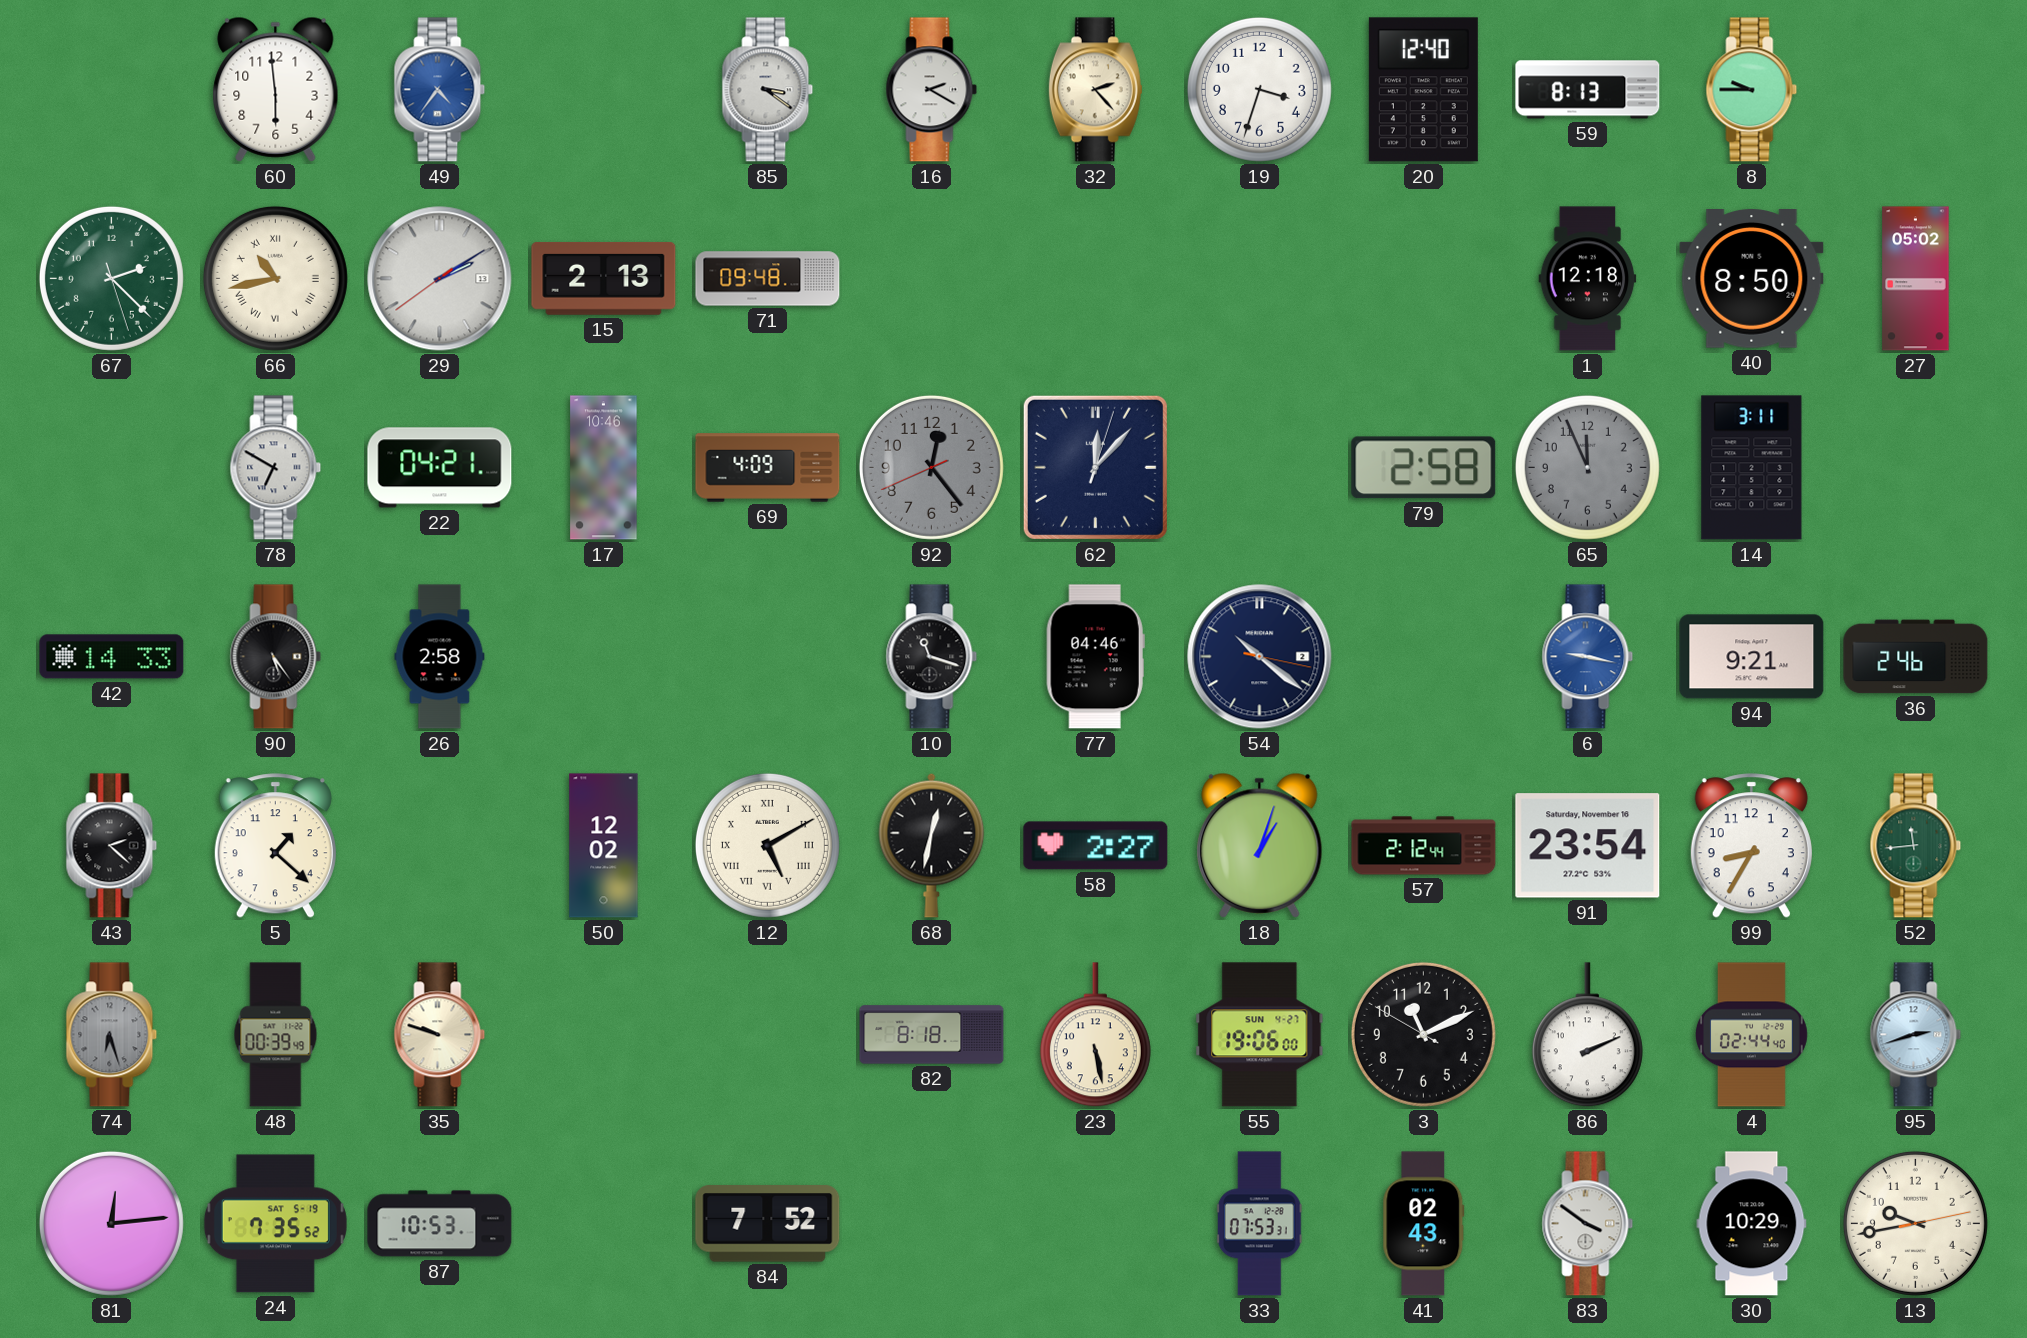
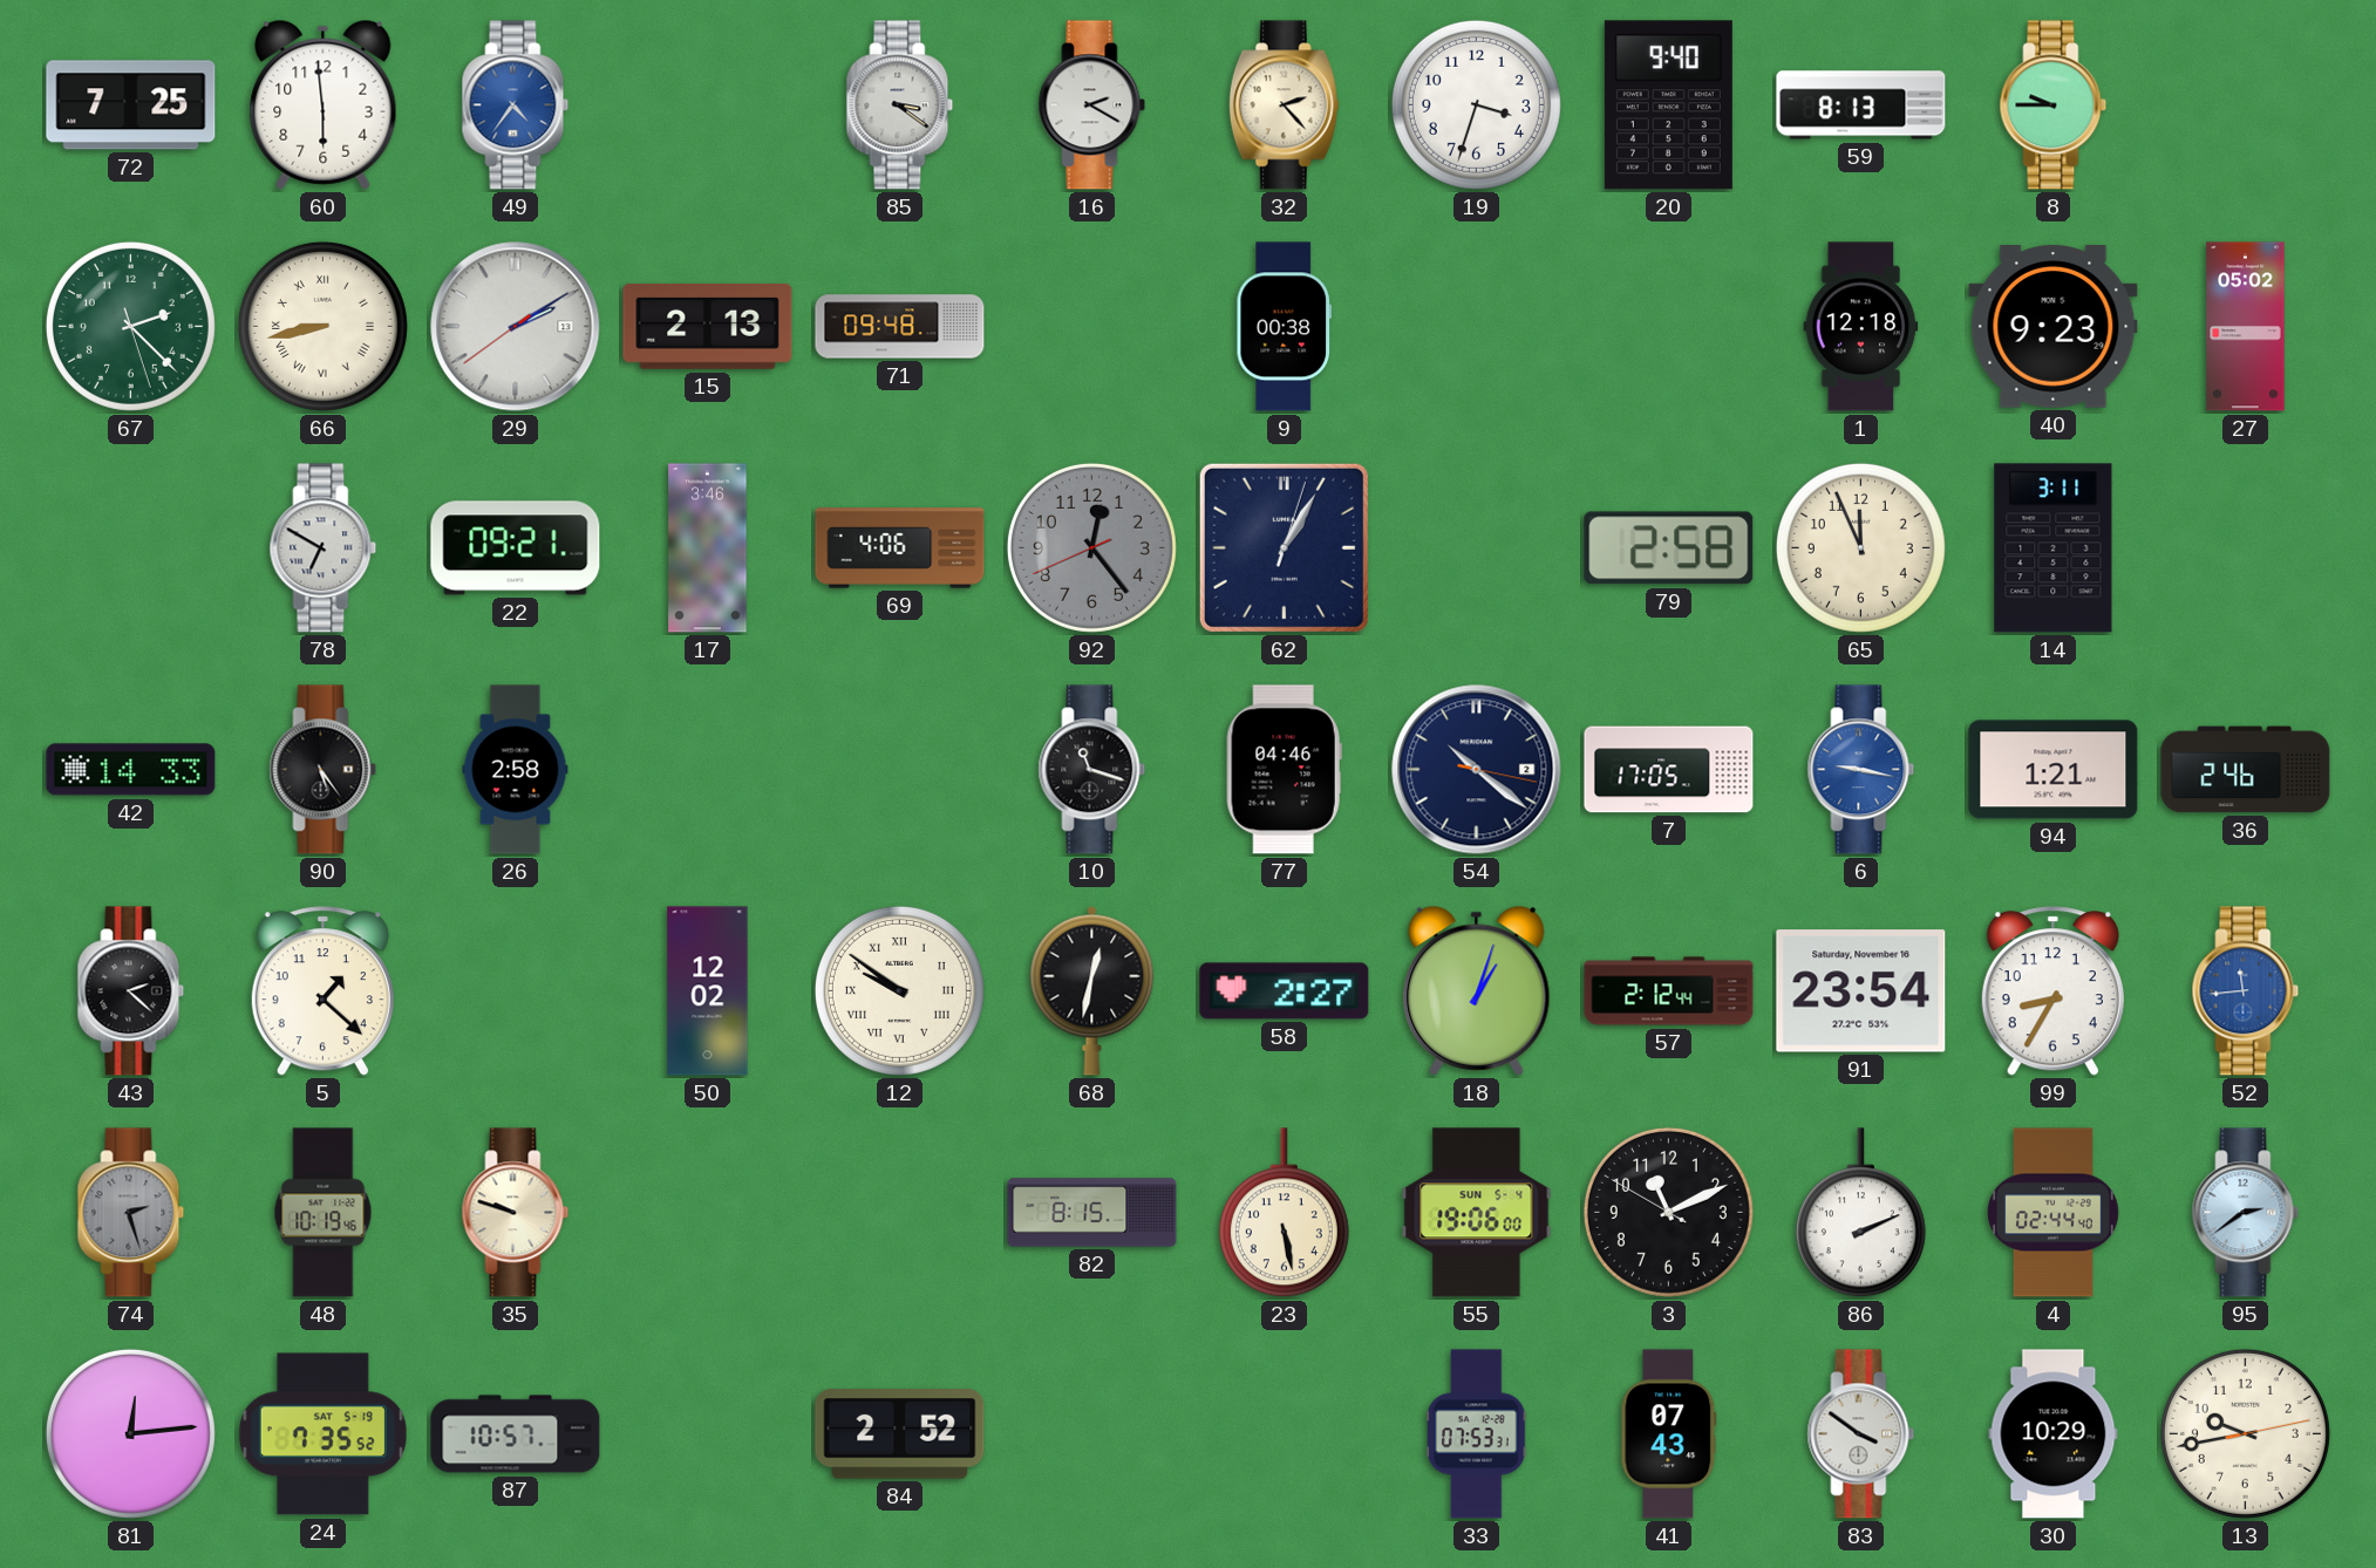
72: none -> 7:25
20: 12:40 -> 9:40
66: 10:43 -> 8:43
9: none -> 00:38
40: 8:50 -> 9:23
22: 04:21 -> 09:21
17: 10:46 -> 3:46
69: 4:09 -> 4:06
62: 12:07 -> 1:05
65 dial: grey -> cream
7: none -> 17:05
94: 9:21 -> 1:21
12: 5:10 -> 9:51
52 dial: green -> blue
74: 6:27 -> 2:27
48: 00:39 -> 10:19
82: 8:18 -> 8:15
55 date: SUN 4-27 -> SUN 5-4
95: 2:42 -> 2:39
87: 10:53 -> 10:57
84: 7:52 -> 2:52
41: 02:43 -> 07:43
